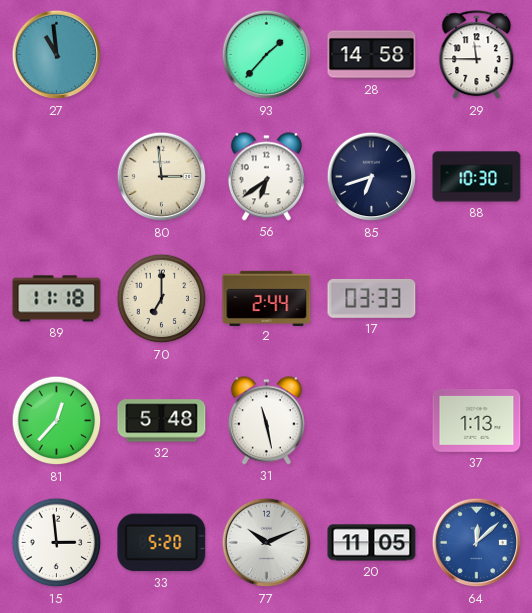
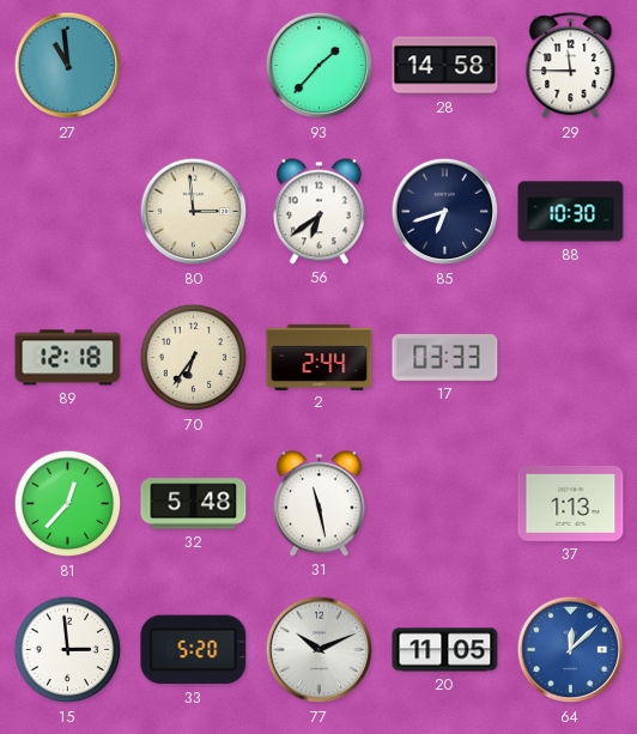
89: 11:18 -> 12:18
70: 7:00 -> 6:36
